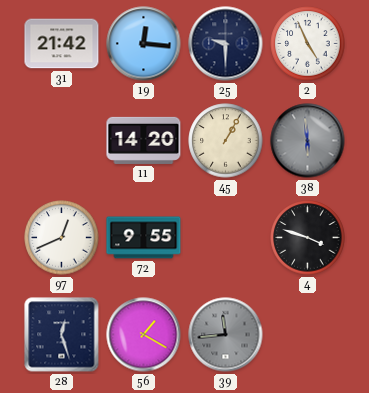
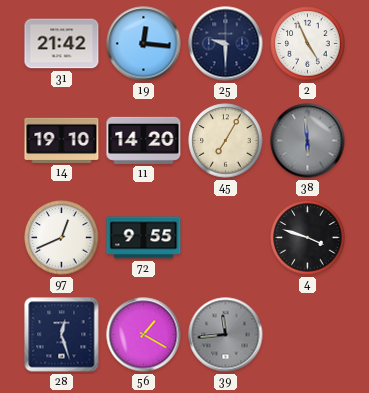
14: none -> 19:10
45: 1:05 -> 7:05
